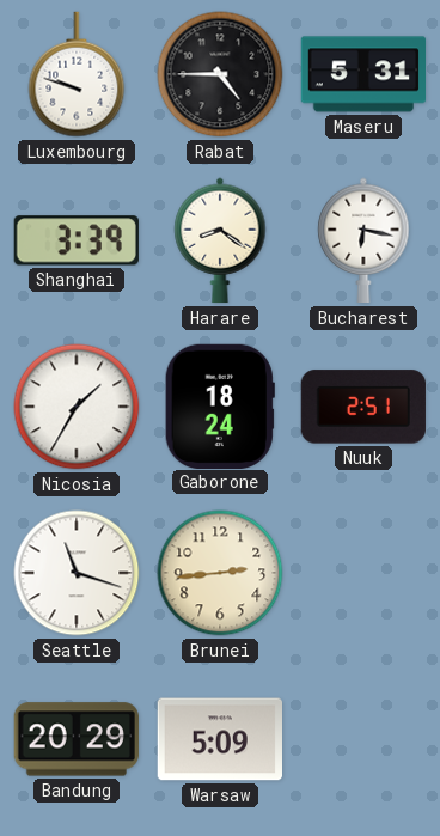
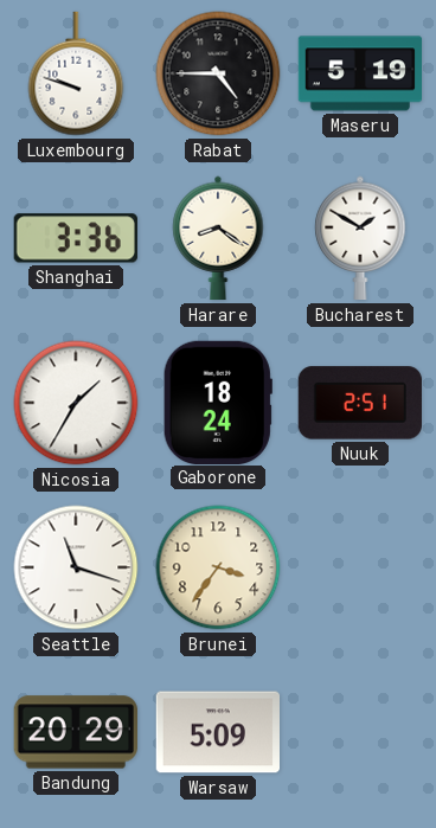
Maseru: 5:31 -> 5:19
Shanghai: 3:39 -> 3:36
Bucharest: 6:17 -> 1:50
Brunei: 2:44 -> 3:36
